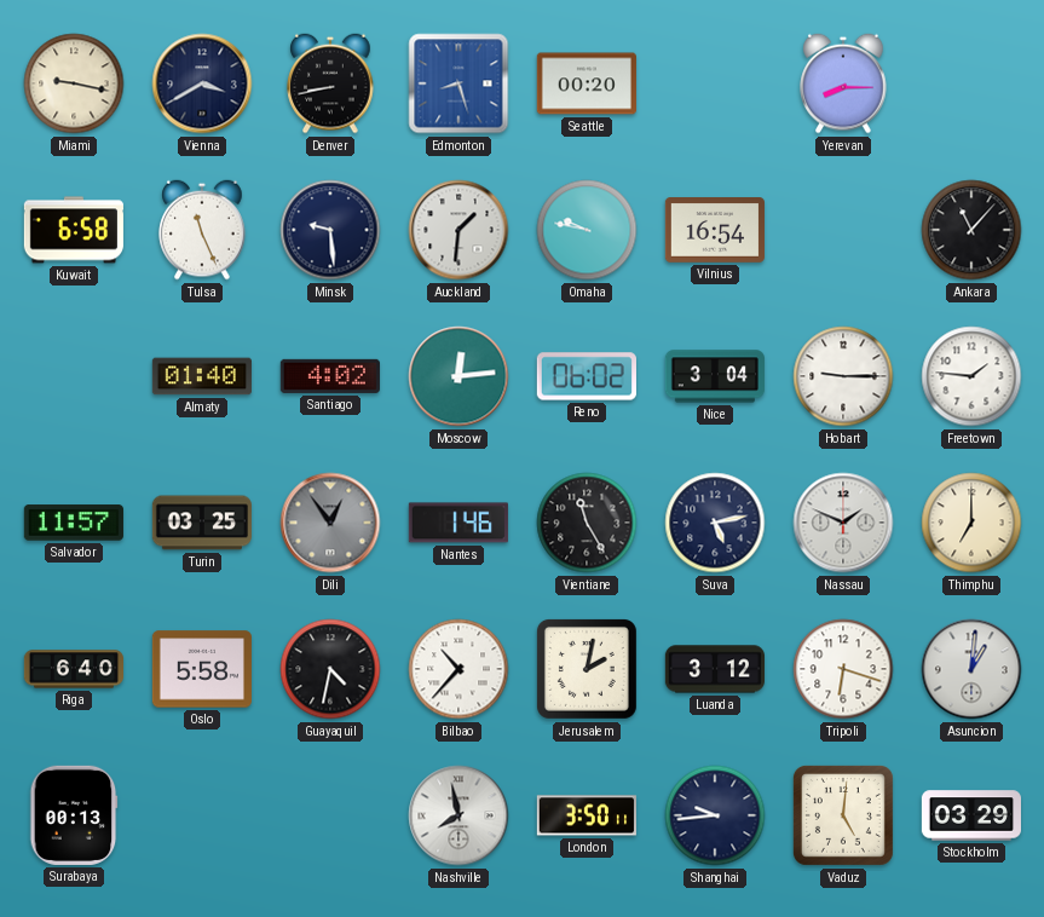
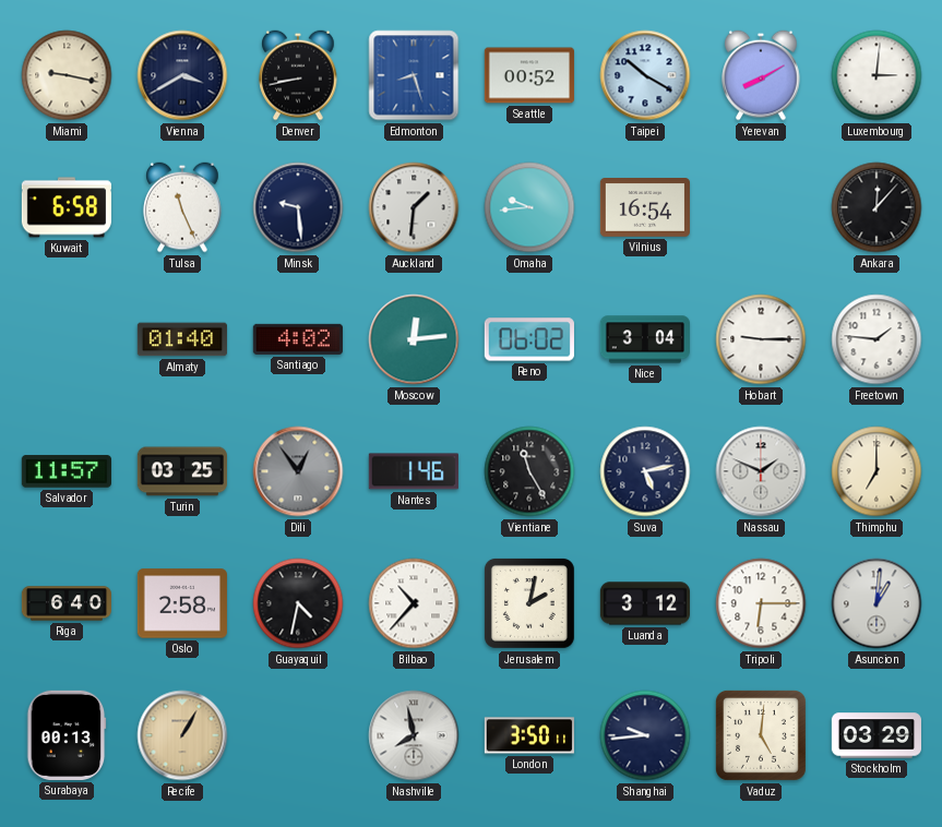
Seattle: 00:20 -> 00:52
Taipei: none -> 10:20
Yerevan: 8:15 -> 8:10
Luxembourg: none -> 3:01
Omaha: 9:47 -> 9:44
Ankara: 11:07 -> 12:07
Oslo: 5:58 -> 2:58
Tripoli: 6:18 -> 6:15
Recife: none -> 1:05
